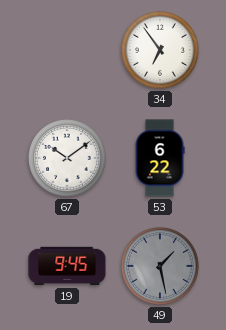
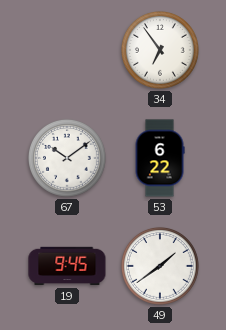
49: 1:28 -> 1:39
49 dial: grey -> white
